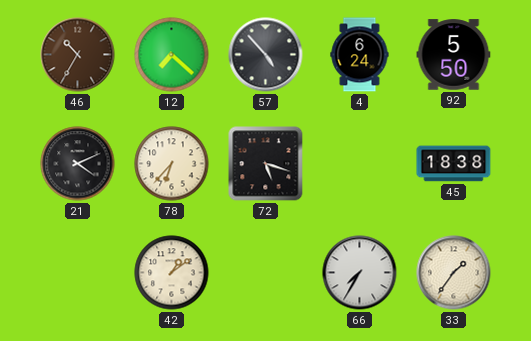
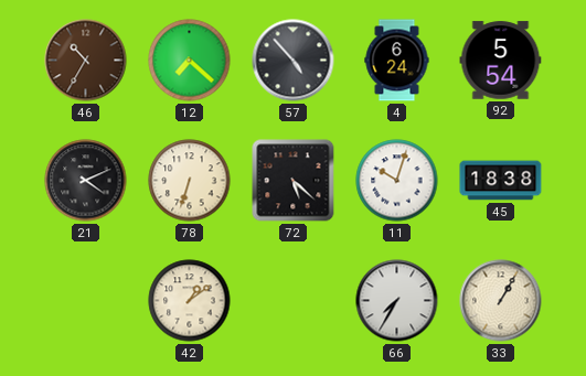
92: 5:50 -> 5:54
78: 6:37 -> 6:33
72: 5:18 -> 5:22
11: none -> 10:03
33: 1:36 -> 1:05
